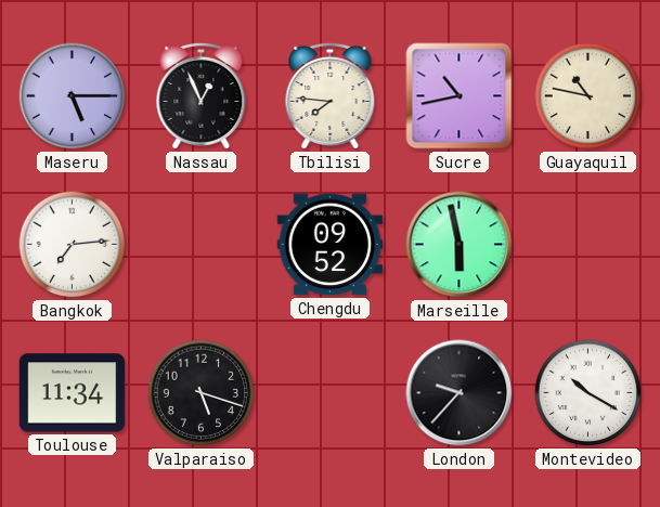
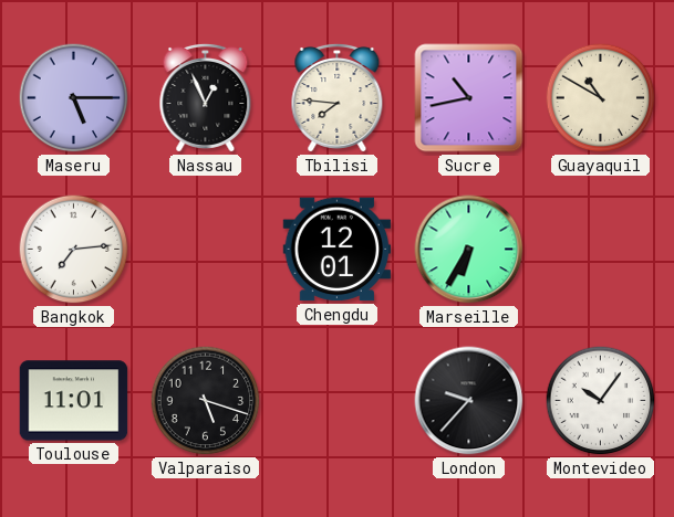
Guayaquil: 10:47 -> 10:50
Chengdu: 09:52 -> 12:01
Marseille: 5:58 -> 6:35
Toulouse: 11:34 -> 11:01
Montevideo: 10:20 -> 10:06
